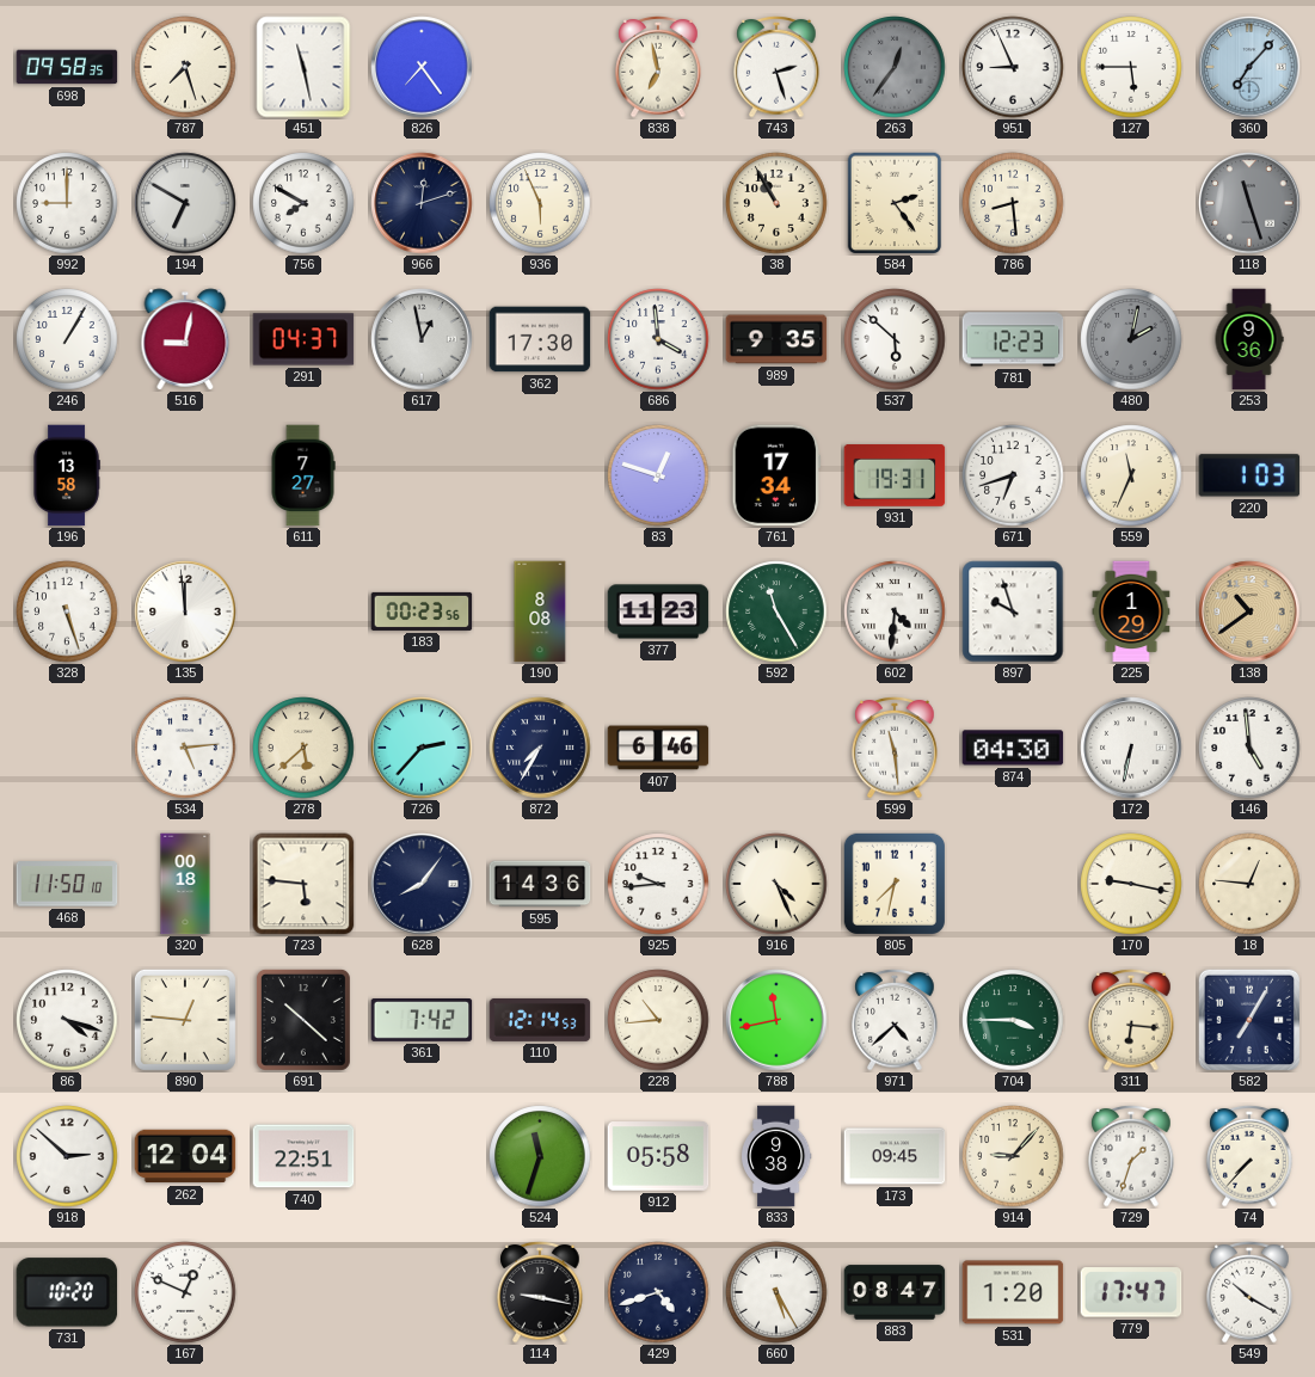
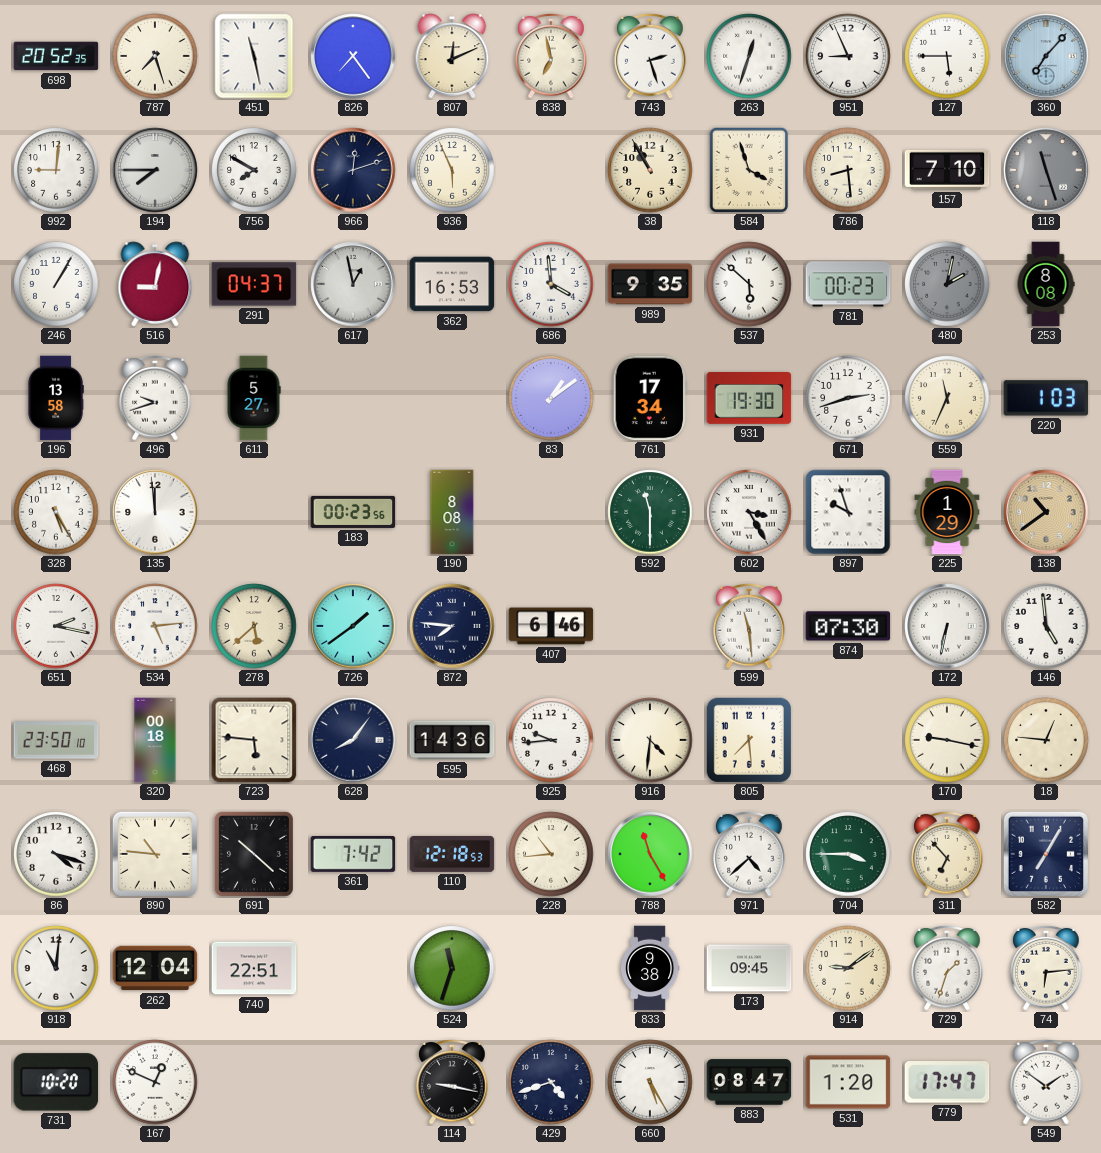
698: 09:58 -> 20:52
807: none -> 12:11
263: 12:36 -> 12:33
263 dial: grey -> white
992: 9:00 -> 9:01
194: 6:50 -> 7:45
584: 2:24 -> 3:57
157: none -> 7:10
362: 17:30 -> 16:53
781: 12:23 -> 00:23
253: 9:36 -> 8:08
496: none -> 9:42
611: 7:27 -> 5:27
83: 12:48 -> 1:09
931: 19:31 -> 19:30
671: 6:42 -> 2:42
328: 5:27 -> 5:25
377: 11:23 -> none
592: 11:25 -> 11:30
602: 4:31 -> 3:25
651: none -> 2:17
726: 2:37 -> 1:39
872: 7:35 -> 7:46
874: 04:30 -> 07:30
468: 11:50 -> 23:50
916: 4:26 -> 4:31
805: 7:32 -> 7:29
890: 12:46 -> 10:46
110: 12:14 -> 12:18
788: 11:43 -> 11:25
311: 6:16 -> 6:53
918: 2:52 -> 11:01
912: 05:58 -> none
914: 9:07 -> 9:09
74: 7:37 -> 6:14
549: 10:20 -> 1:51
